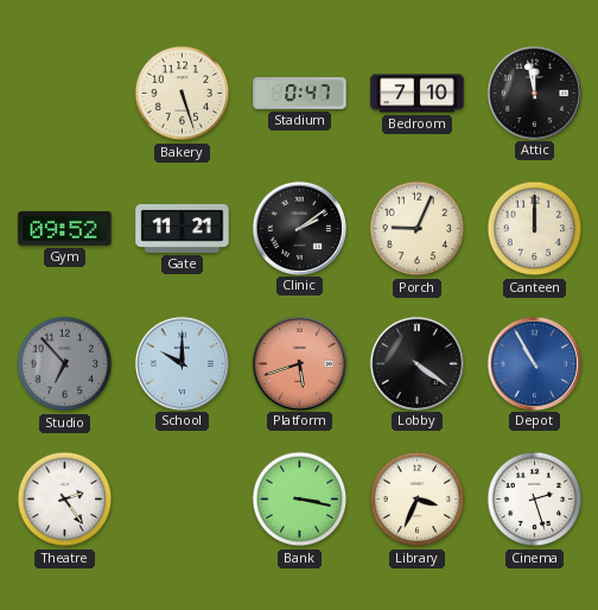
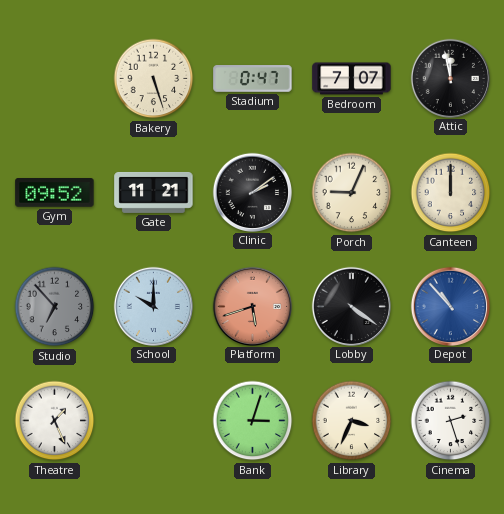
Bedroom: 7:10 -> 7:07
Depot: 10:55 -> 10:53
Theatre: 2:24 -> 1:26
Bank: 3:17 -> 3:03
